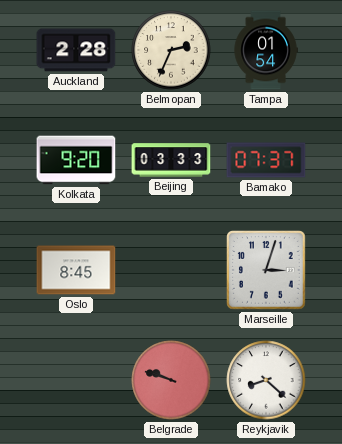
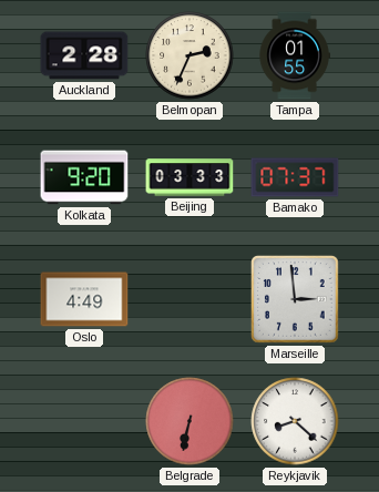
Tampa: 01:54 -> 01:55
Oslo: 8:45 -> 4:49
Marseille: 3:03 -> 2:59
Belgrade: 9:48 -> 6:32
